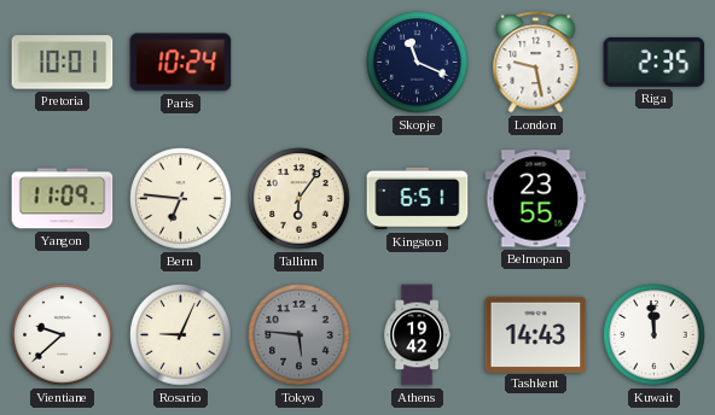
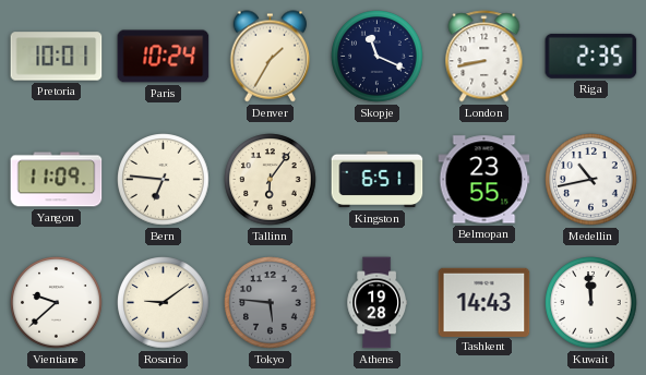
Denver: none -> 1:35
London: 9:28 -> 8:43
Medellin: none -> 10:43
Rosario: 9:04 -> 9:09
Athens: 19:42 -> 19:28
